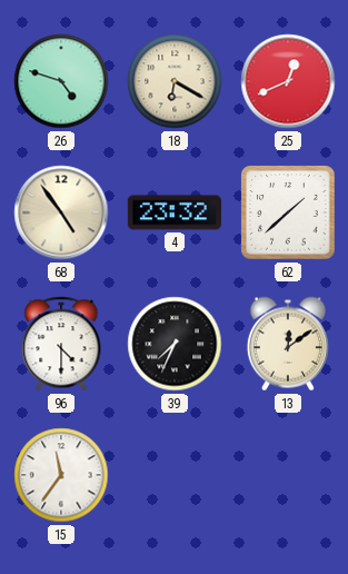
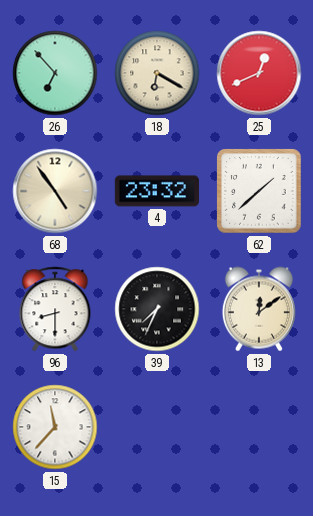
26: 4:48 -> 6:53
96: 4:30 -> 8:30
15: 11:36 -> 11:37
